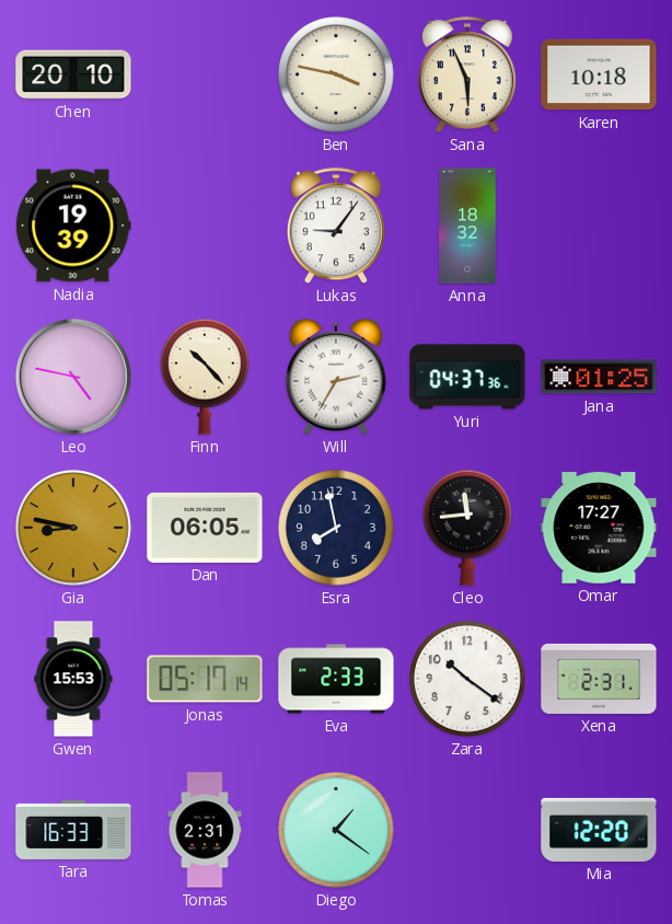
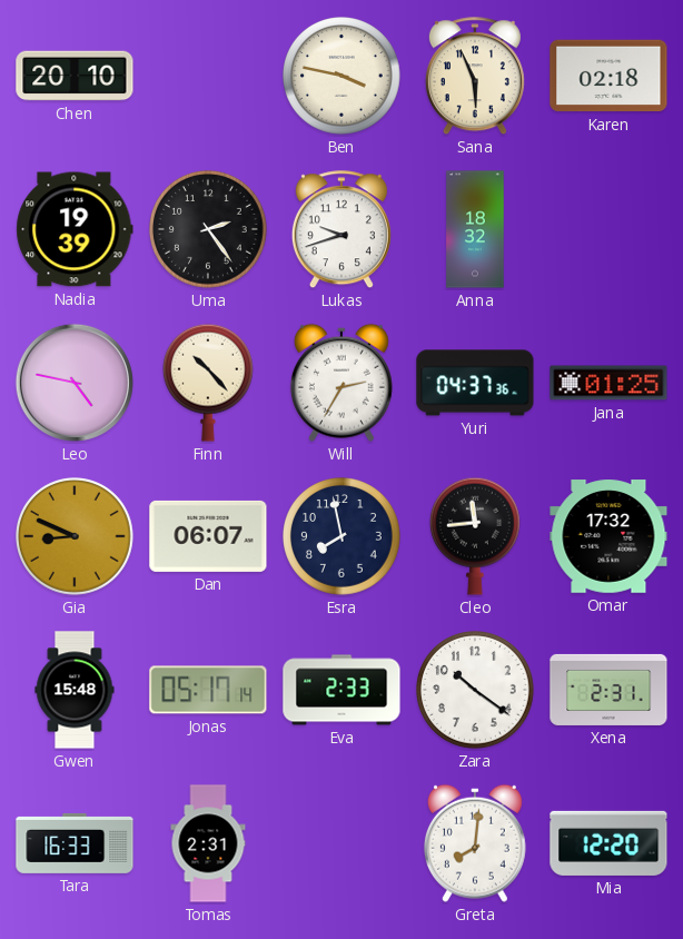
Karen: 10:18 -> 02:18
Uma: none -> 2:24
Lukas: 9:06 -> 9:42
Gia: 8:47 -> 8:49
Dan: 06:05 -> 06:07
Omar: 17:27 -> 17:32
Gwen: 15:53 -> 15:48
Diego: 1:21 -> none
Greta: none -> 8:01
